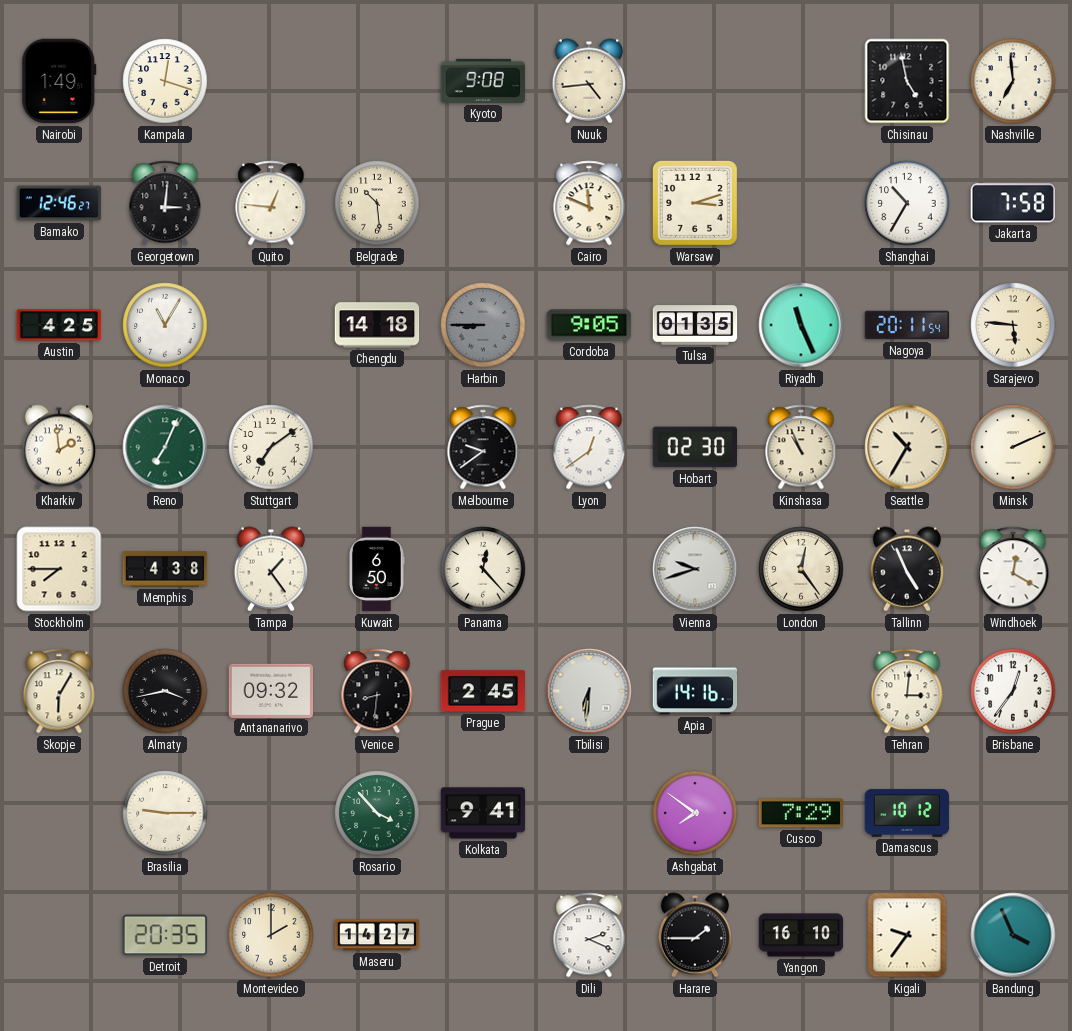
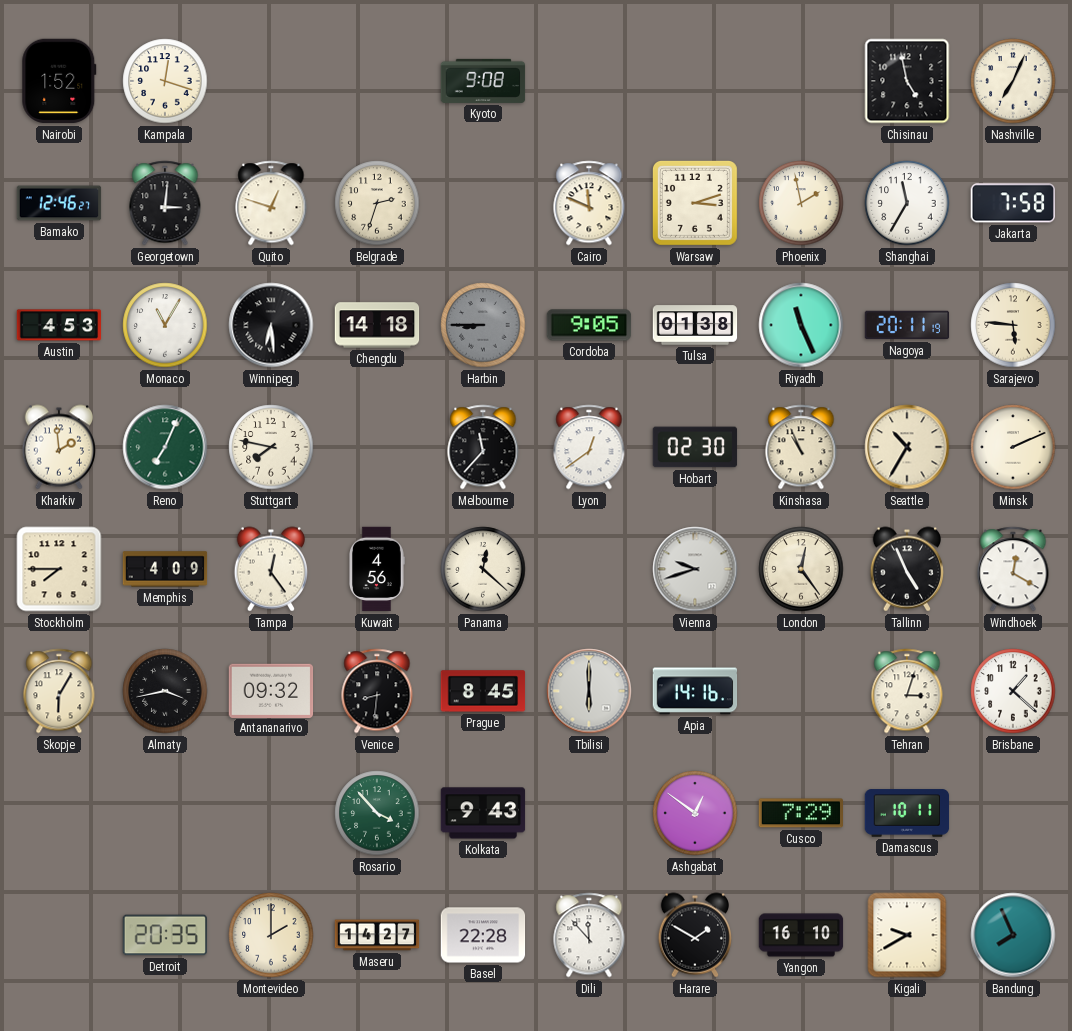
Nairobi: 1:49 -> 1:52
Nuuk: 4:44 -> none
Nashville: 6:59 -> 7:04
Quito: 12:46 -> 12:48
Belgrade: 10:29 -> 2:33
Phoenix: none -> 1:58
Shanghai: 10:35 -> 11:35
Austin: 4:25 -> 4:53
Winnipeg: none -> 6:29
Tulsa: 01:35 -> 01:38
Nagoya: 20:11:54 -> 20:11:19
Stuttgart: 7:09 -> 7:47
Melbourne: 9:39 -> 11:37
Memphis: 4:38 -> 4:09
Tampa: 1:24 -> 12:24
Kuwait: 6:50 -> 4:56
Panama: 12:23 -> 12:22
Prague: 2:45 -> 8:45
Tbilisi: 6:31 -> 6:00
Tehran: 3:01 -> 3:03
Brisbane: 12:36 -> 1:22
Brasilia: 9:15 -> none
Kolkata: 9:41 -> 9:43
Ashgabat: 7:51 -> 12:51
Damascus: 10:12 -> 10:11
Basel: none -> 22:28
Dili: 2:19 -> 11:53
Harare: 1:45 -> 1:50
Kigali: 9:36 -> 9:40
Bandung: 3:56 -> 7:56
